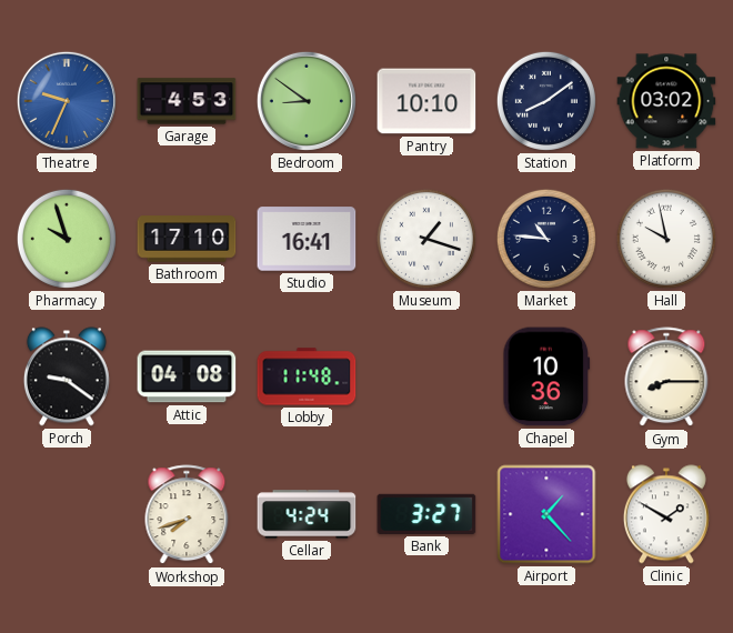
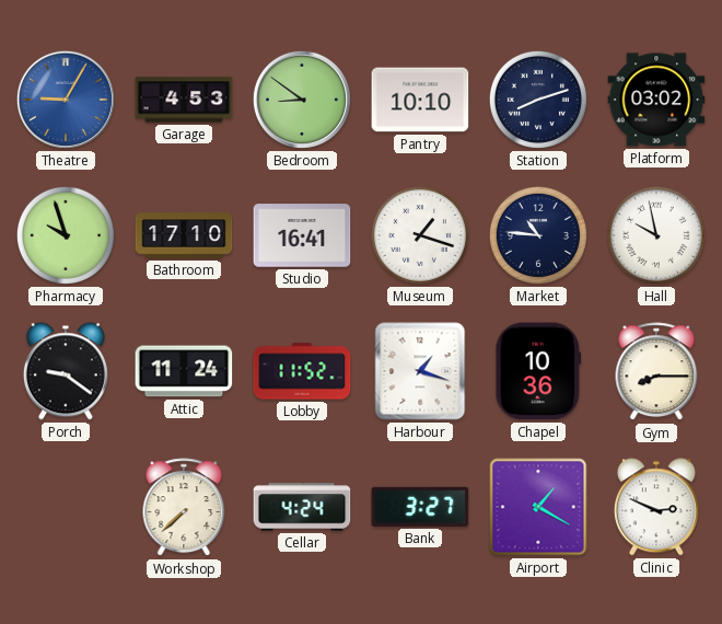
Theatre: 9:34 -> 9:05
Station: 8:09 -> 8:12
Attic: 04:08 -> 11:24
Lobby: 11:48 -> 11:52
Harbour: none -> 1:18
Workshop: 7:42 -> 7:38
Airport: 1:23 -> 1:20
Clinic: 1:50 -> 2:49
